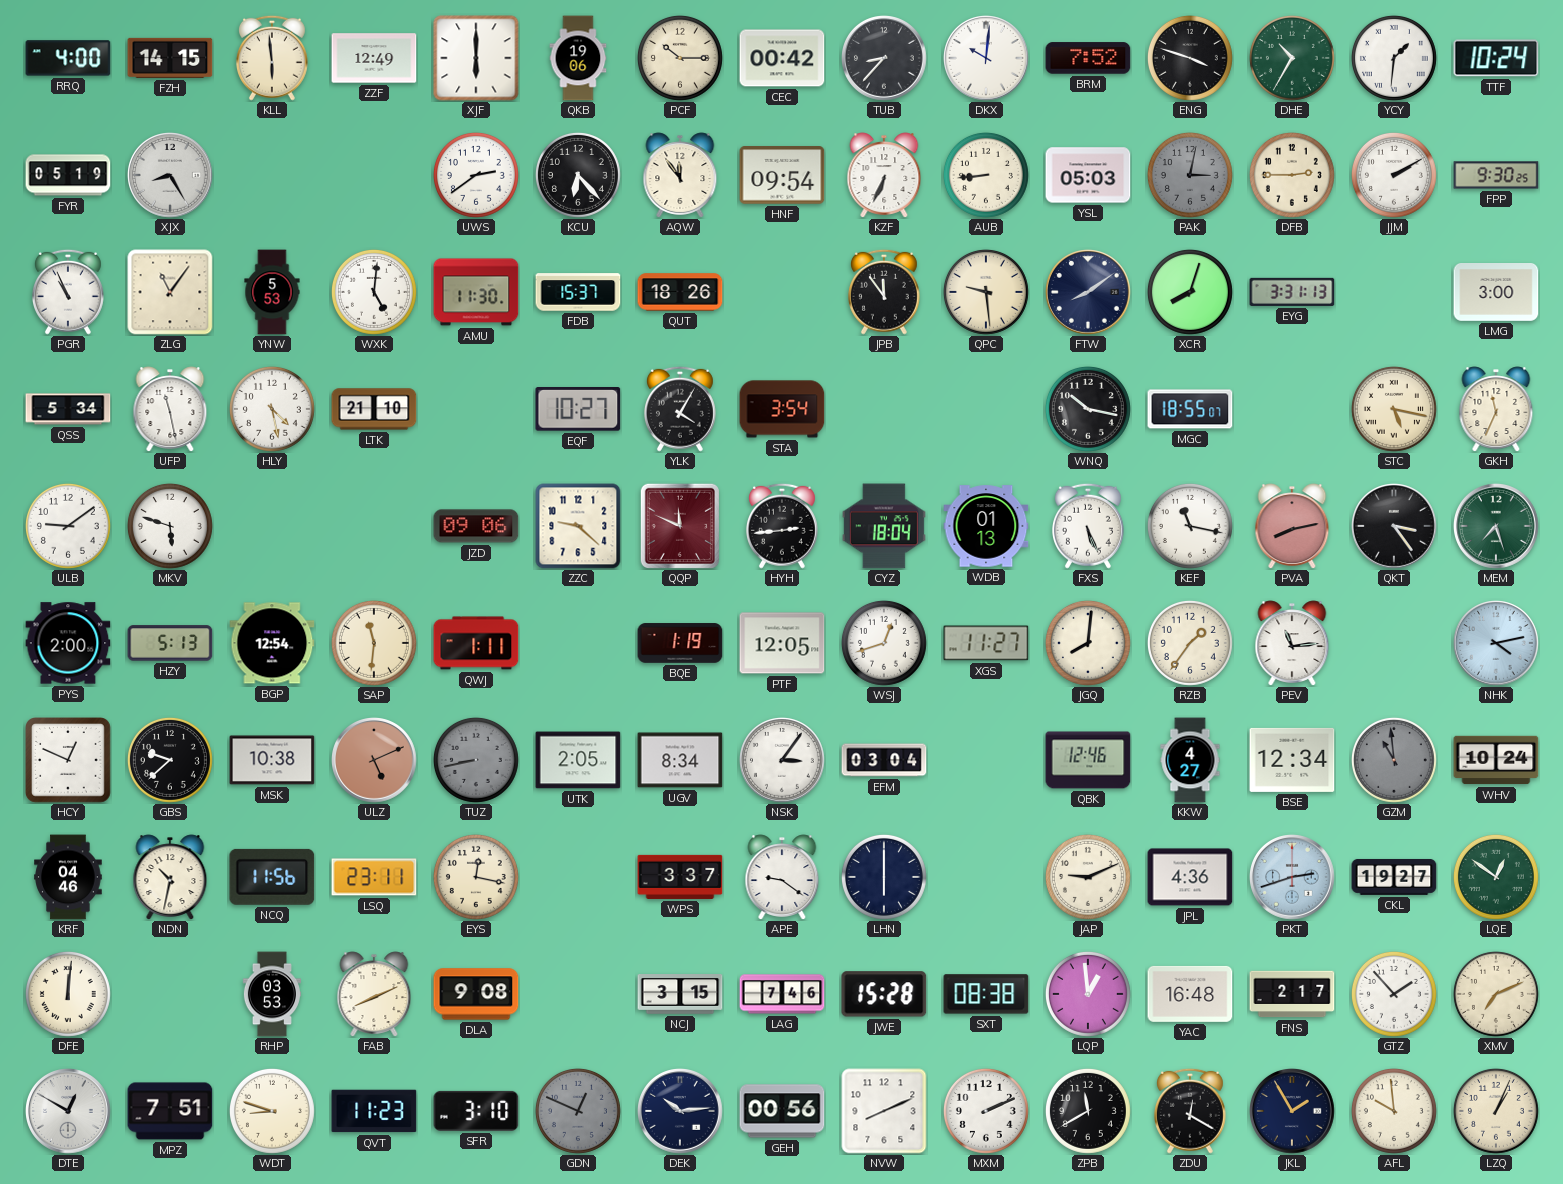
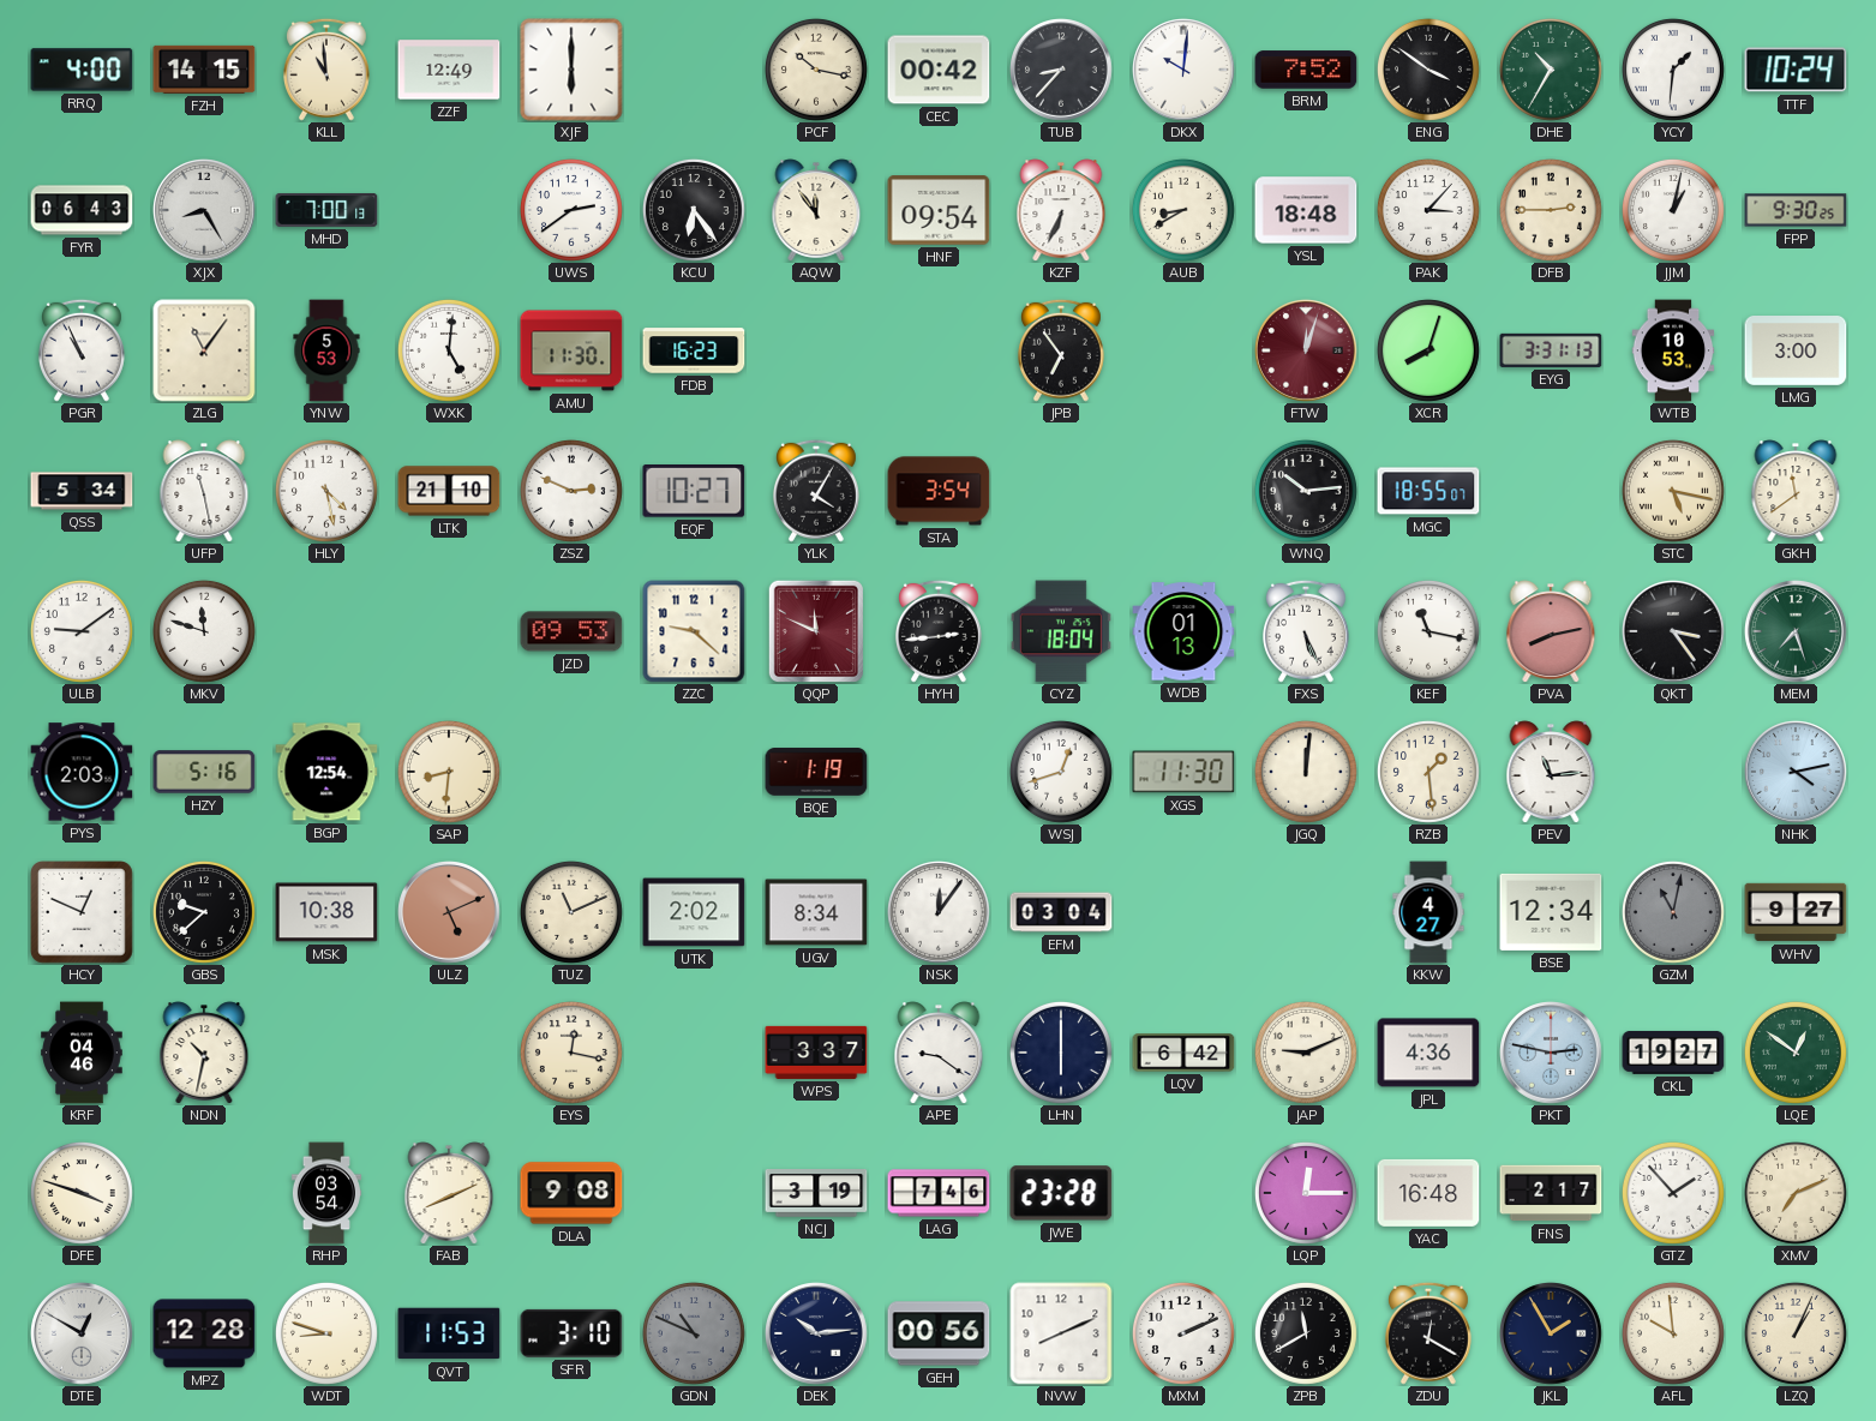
KLL: 5:59 -> 10:59
QKB: 19:06 -> none
PCF: 10:15 -> 10:17
ENG: 3:48 -> 3:51
FYR: 05:19 -> 06:43
MHD: none -> 7:00
KCU: 6:23 -> 6:24
AUB: 8:44 -> 8:40
YSL: 05:03 -> 18:48
PAK: 3:02 -> 3:07
PAK dial: grey -> white
JJM: 2:10 -> 1:02
FDB: 15:37 -> 16:23
QUT: 18:26 -> none
JPB: 11:54 -> 6:54
QPC: 9:29 -> none
FTW: 8:09 -> 12:03
FTW dial: navy -> burgundy
WTB: none -> 10:53
ZSZ: none -> 2:49
WNQ: 10:17 -> 10:14
GKH: 11:34 -> 11:39
MKV: 5:48 -> 11:48
JZD: 09:06 -> 09:53
PYS: 2:00 -> 2:03
HZY: 5:13 -> 5:16
SAP: 11:31 -> 8:31
QWJ: 1:11 -> none
PTF: 12:05 -> none
XGS: 11:27 -> 11:30
JGQ: 8:01 -> 12:01
RZB: 1:36 -> 1:29
TUZ: 8:43 -> 11:11
TUZ dial: grey -> cream
UTK: 2:05 -> 2:02
NSK: 3:06 -> 12:06
QBK: 12:46 -> none
GZM: 10:59 -> 11:02
WHV: 10:24 -> 9:27
NCQ: 11:56 -> none
LSQ: 23:11 -> none
LQV: none -> 6:42
PKT: 2:42 -> 2:47
DFE: 12:01 -> 3:48
RHP: 03:53 -> 03:54
NCJ: 3:15 -> 3:19
JWE: 15:28 -> 23:28
SXT: 08:38 -> none
LQP: 12:59 -> 12:15
MPZ: 7:51 -> 12:28
QVT: 11:23 -> 11:53
GDN: 12:49 -> 10:49
